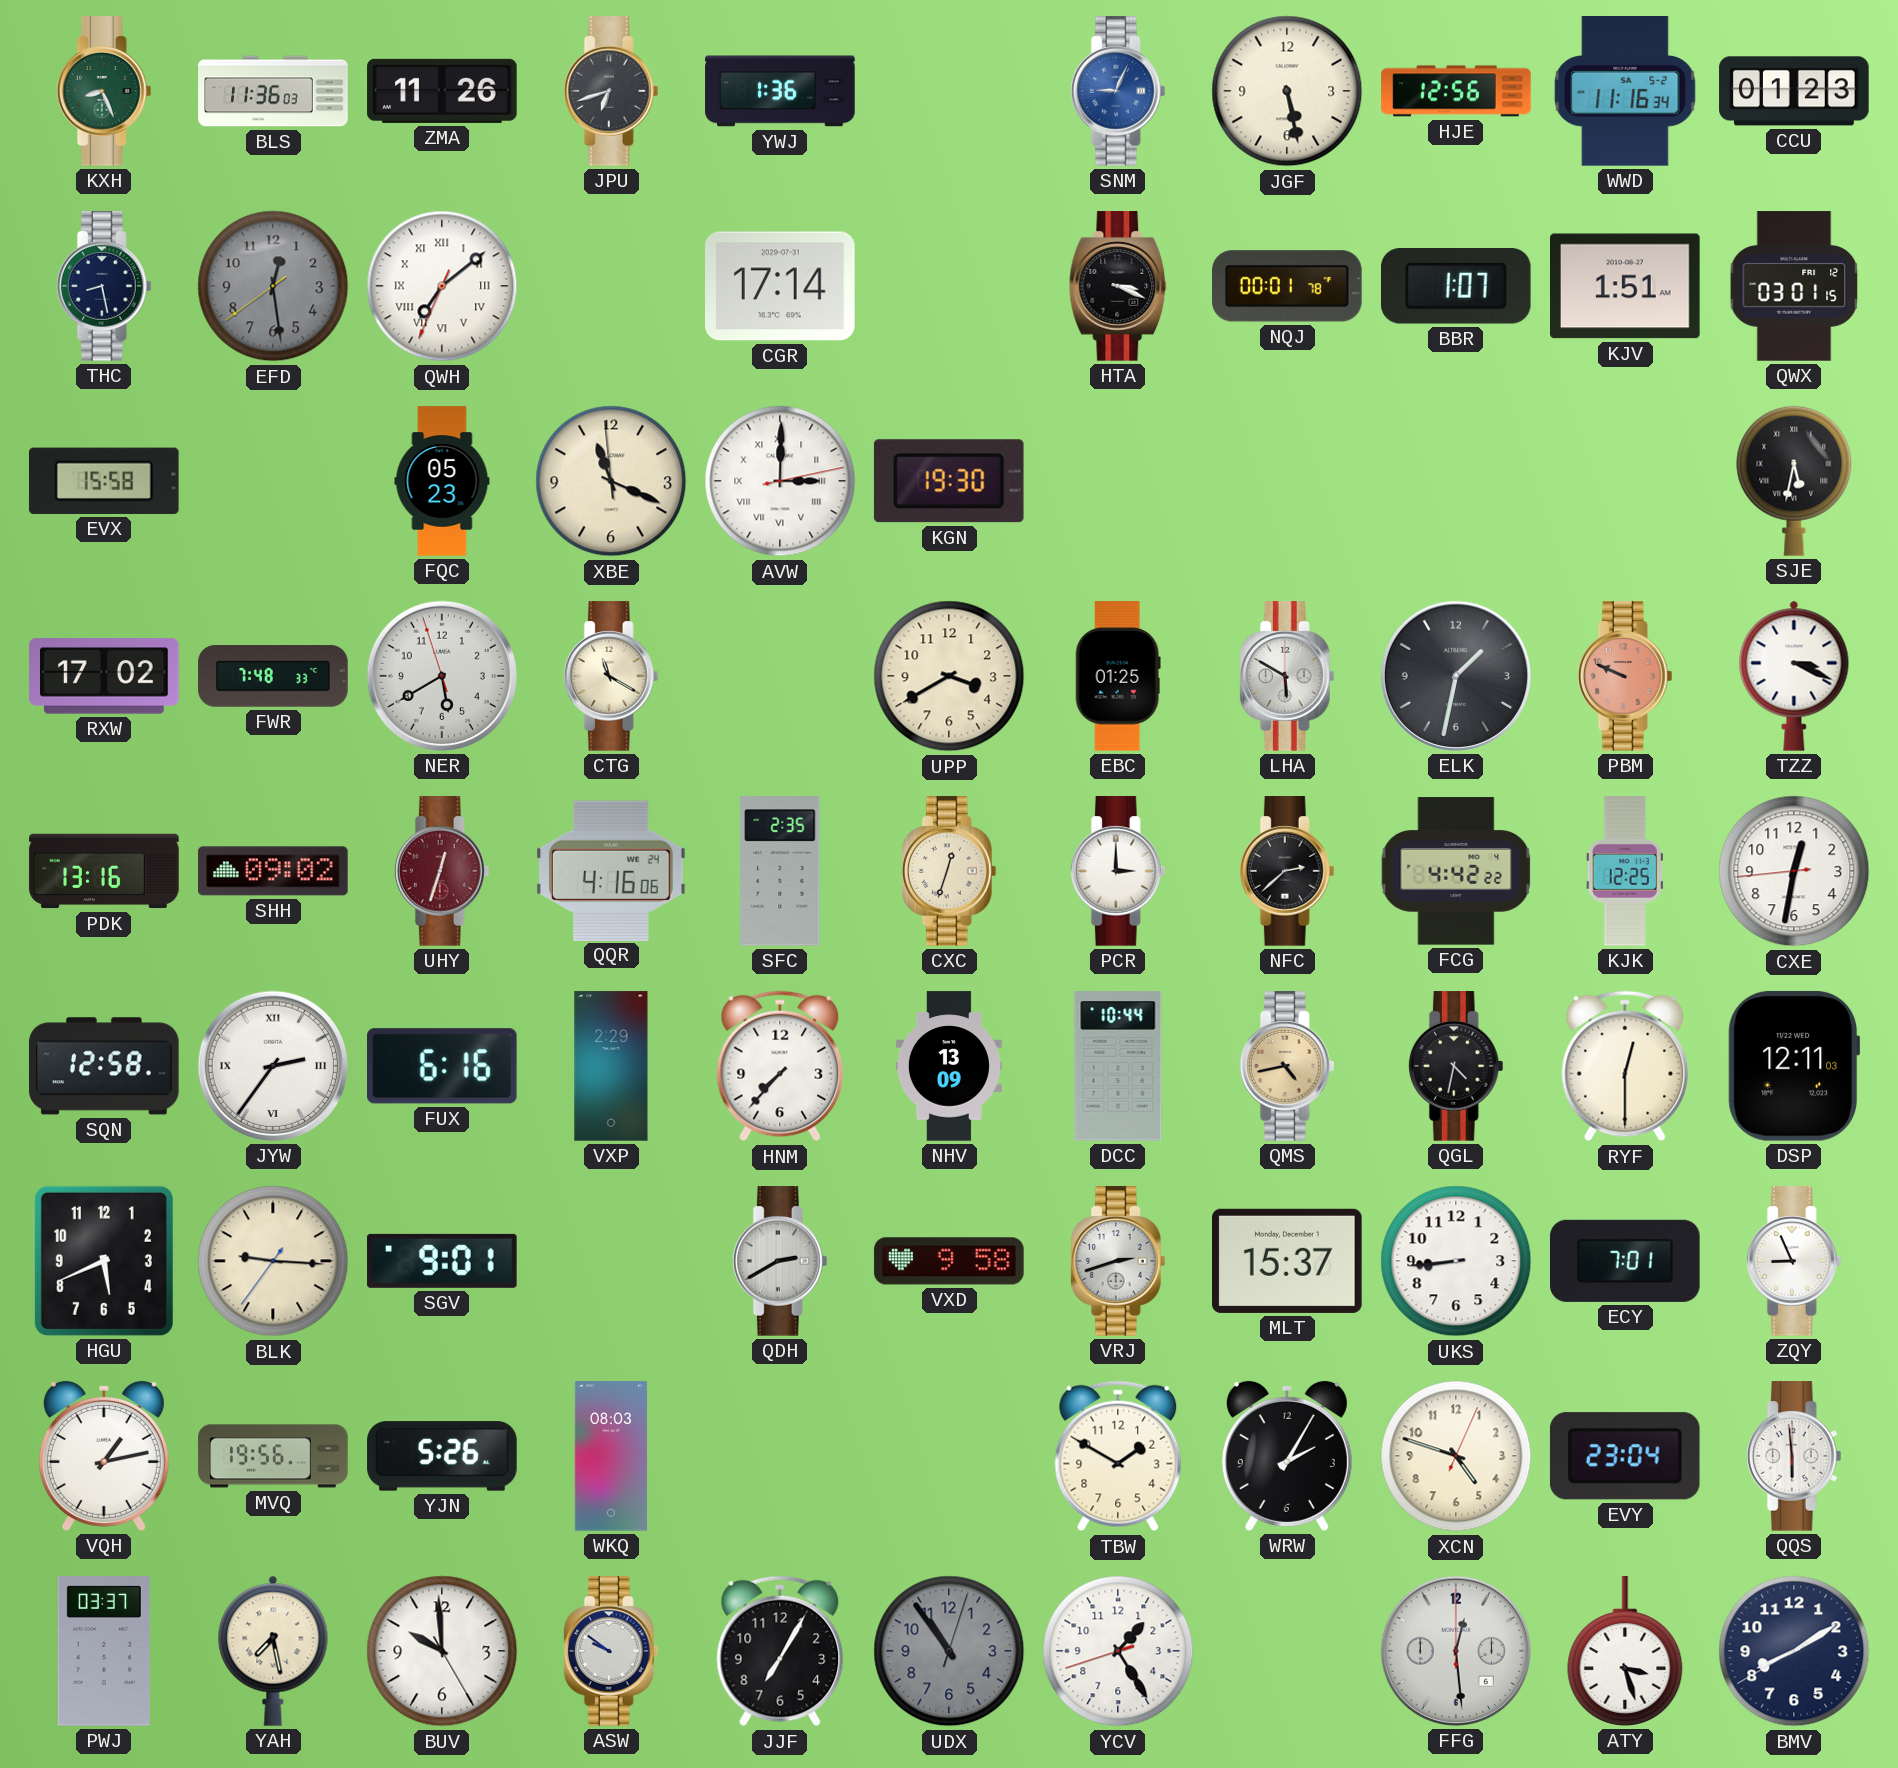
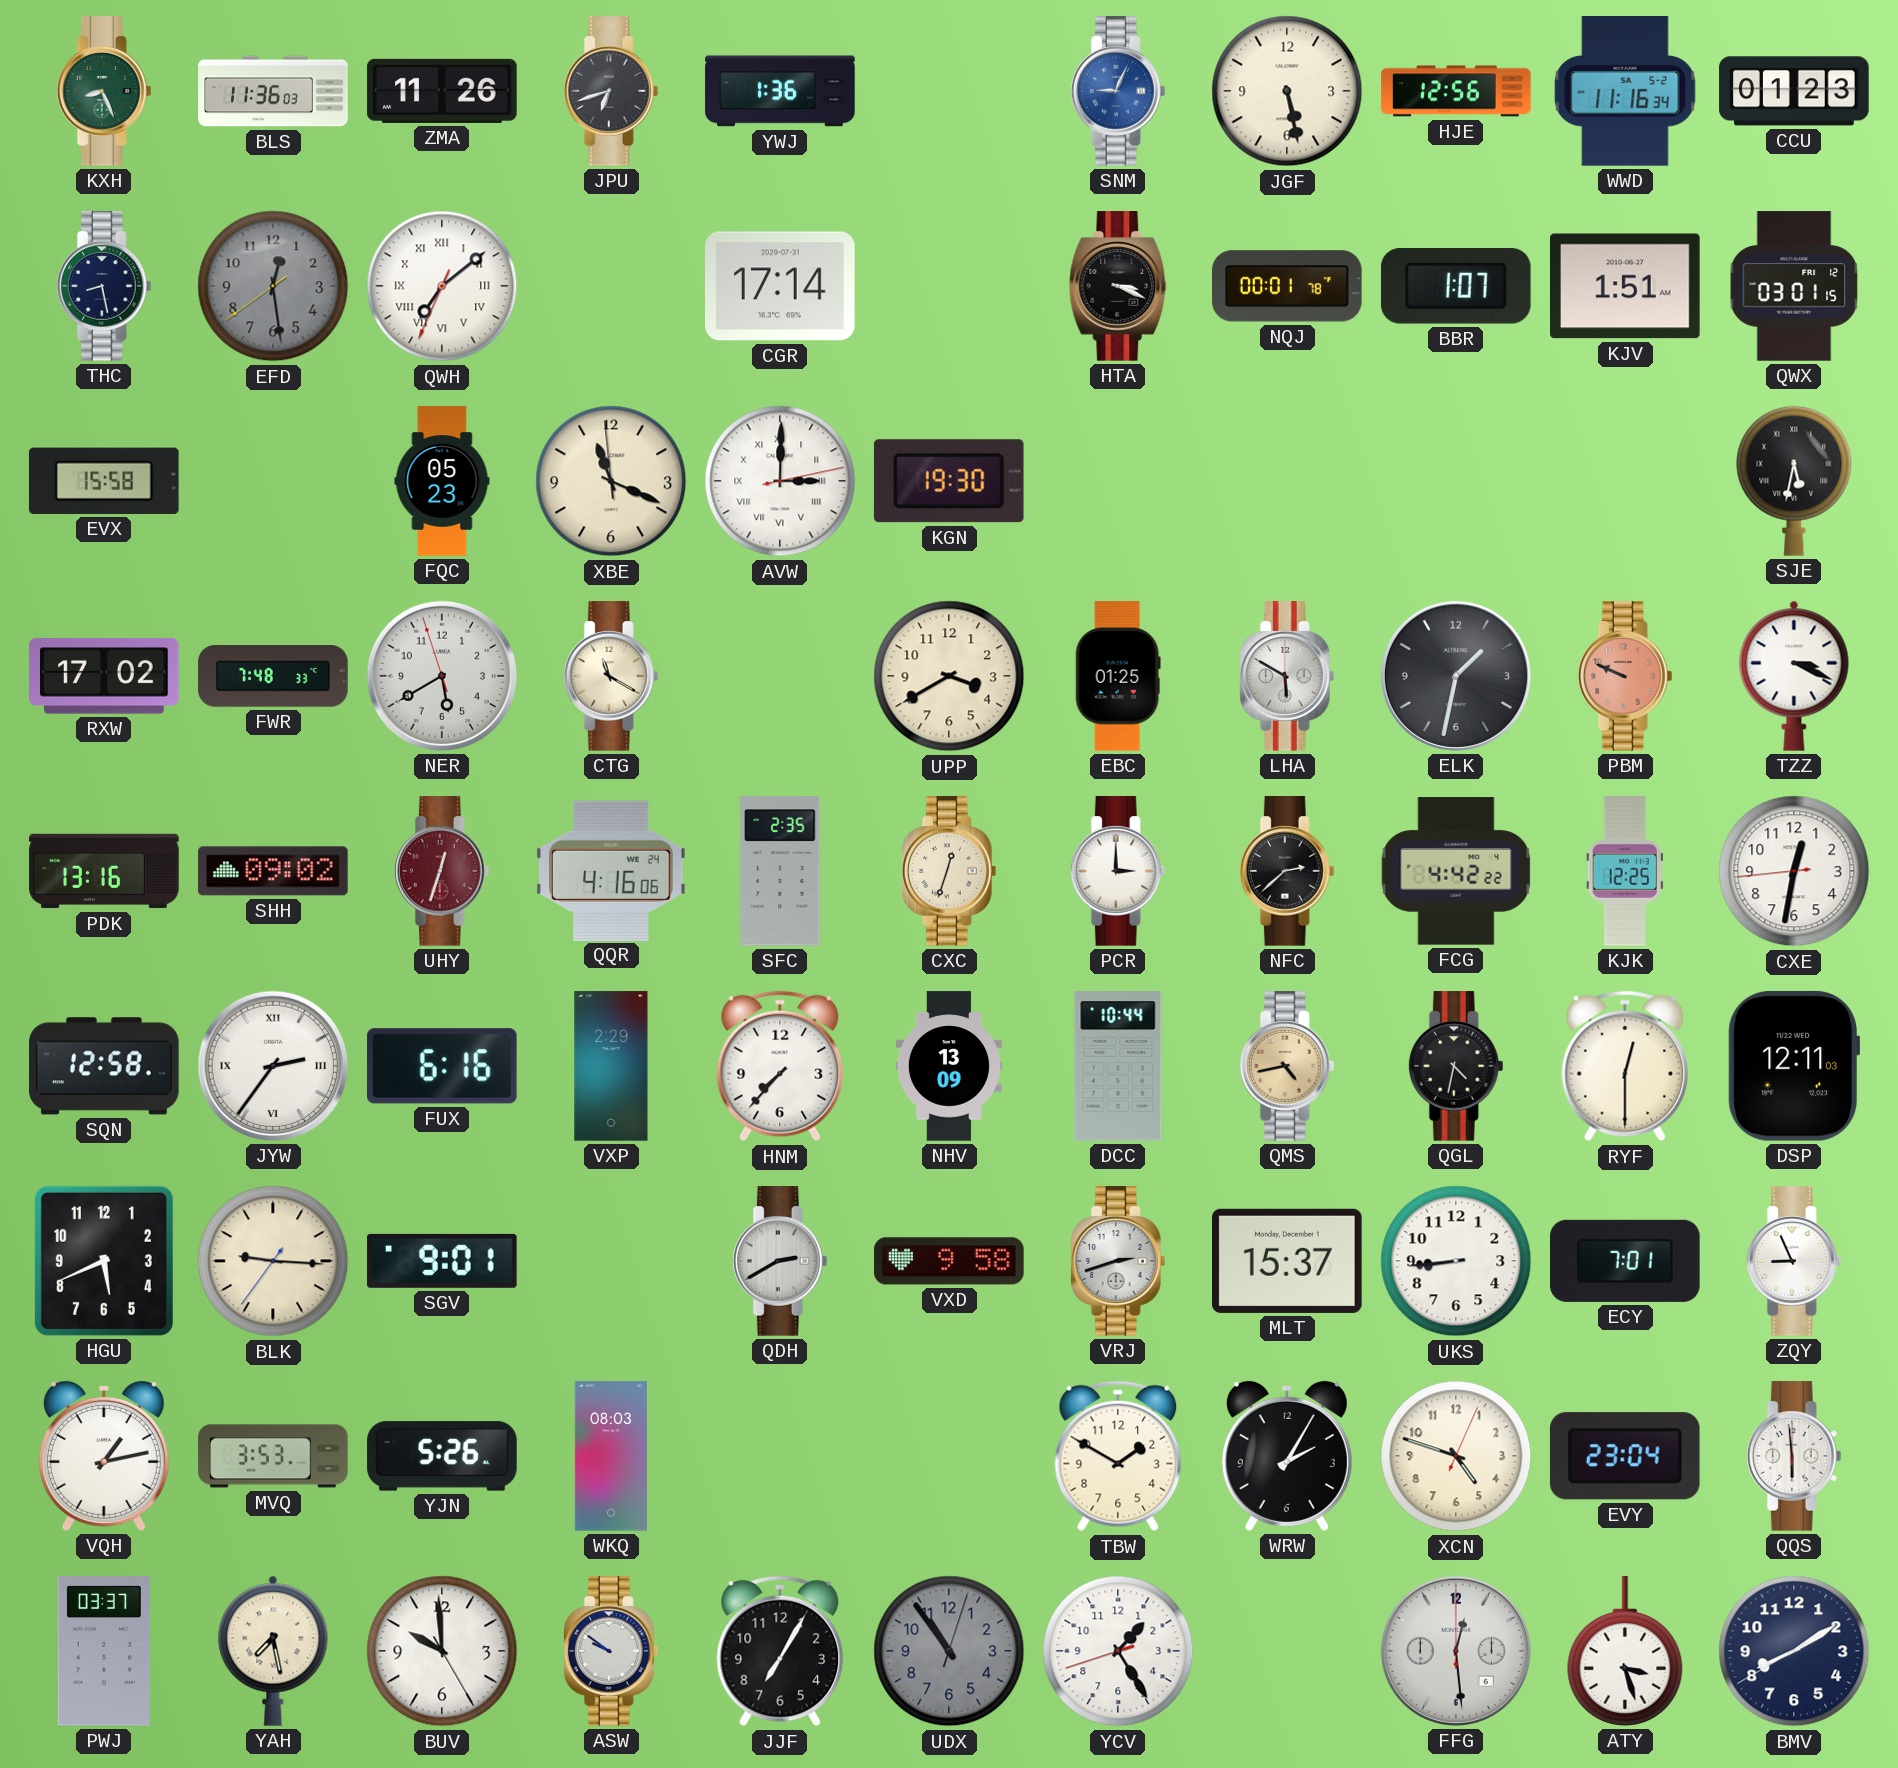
MVQ: 19:56 -> 3:53
